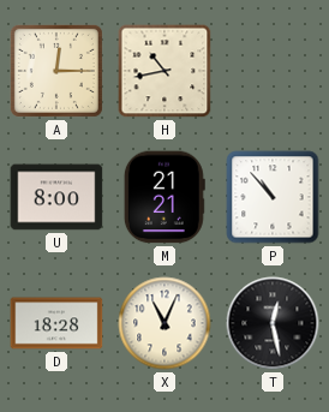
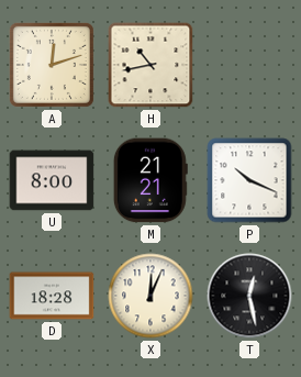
A: 12:15 -> 12:12
P: 10:53 -> 10:19
X: 11:04 -> 12:04
